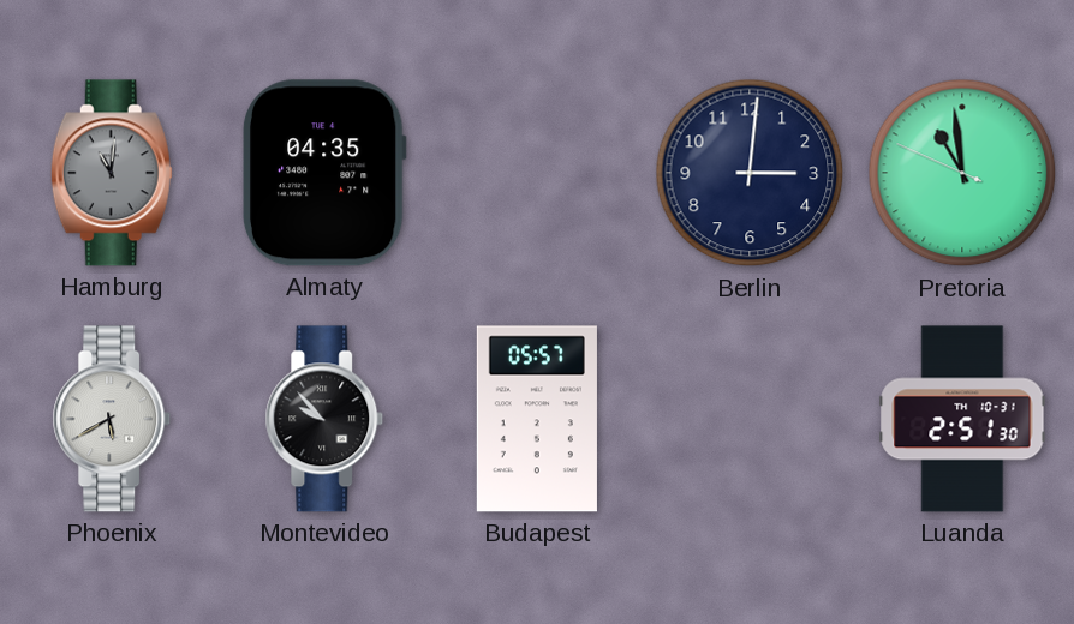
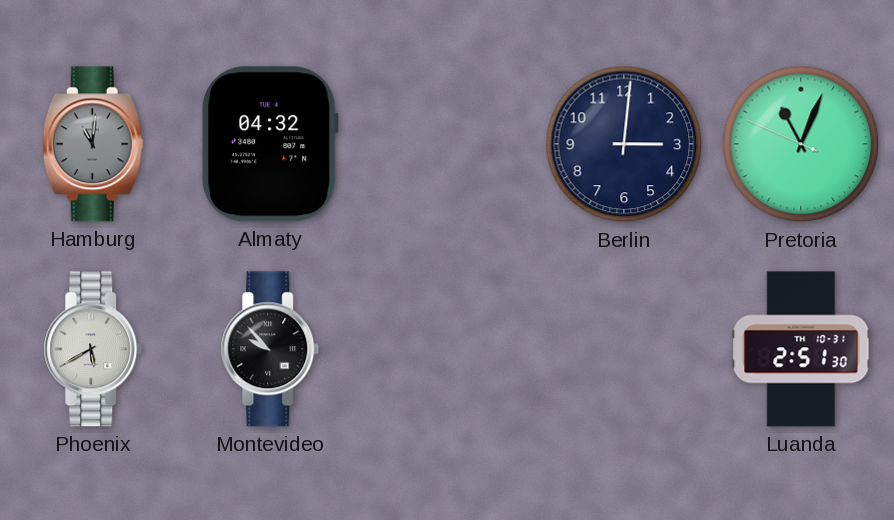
Almaty: 04:35 -> 04:32
Pretoria: 10:58 -> 11:03
Budapest: 05:57 -> none
